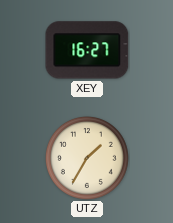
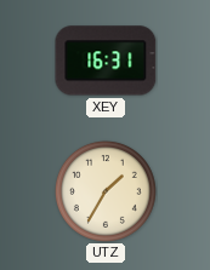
XEY: 16:27 -> 16:31
